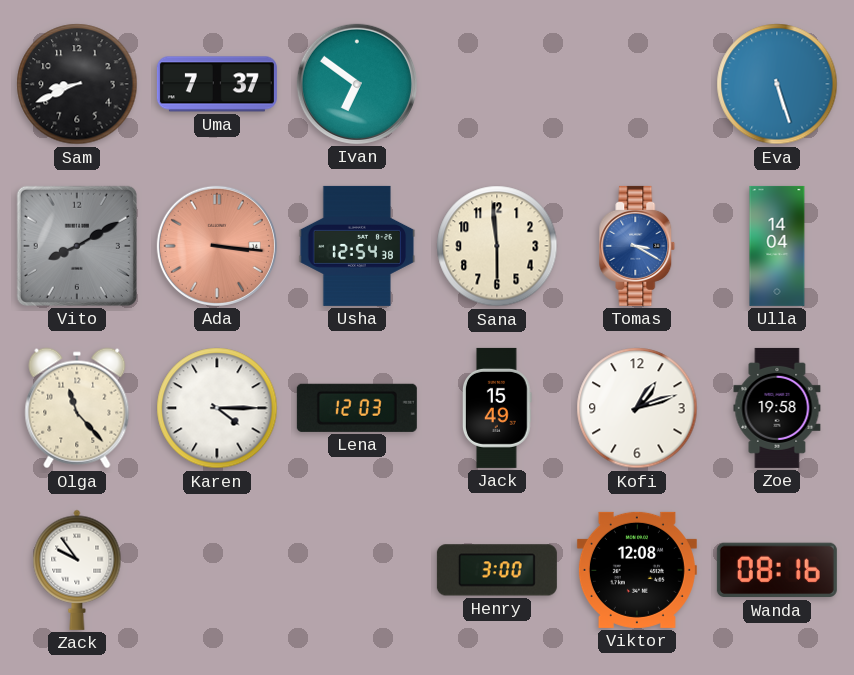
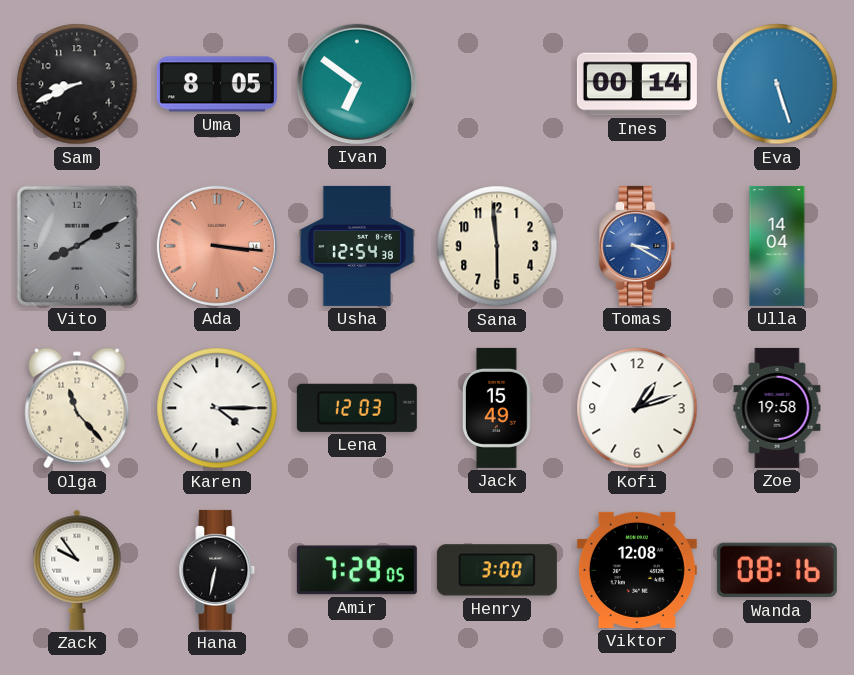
Uma: 7:37 -> 8:05
Ines: none -> 00:14
Hana: none -> 6:32
Amir: none -> 7:29
